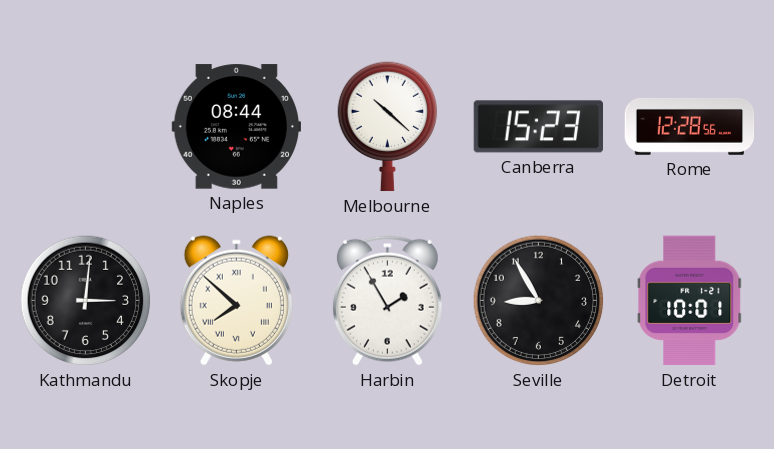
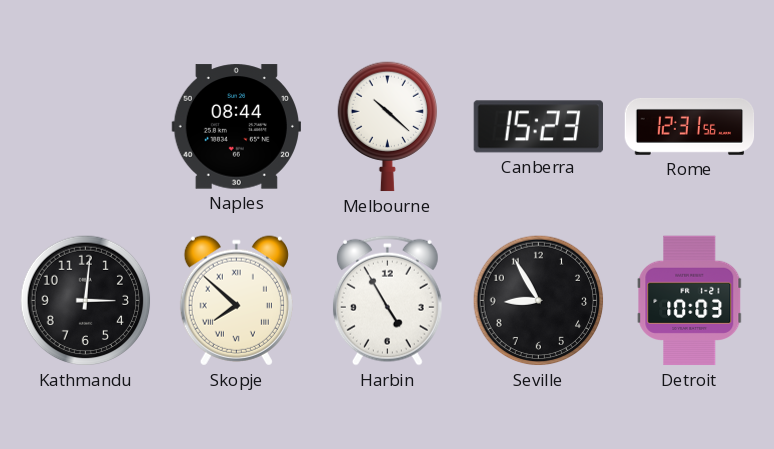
Rome: 12:28 -> 12:31
Harbin: 1:55 -> 4:55
Detroit: 10:01 -> 10:03
